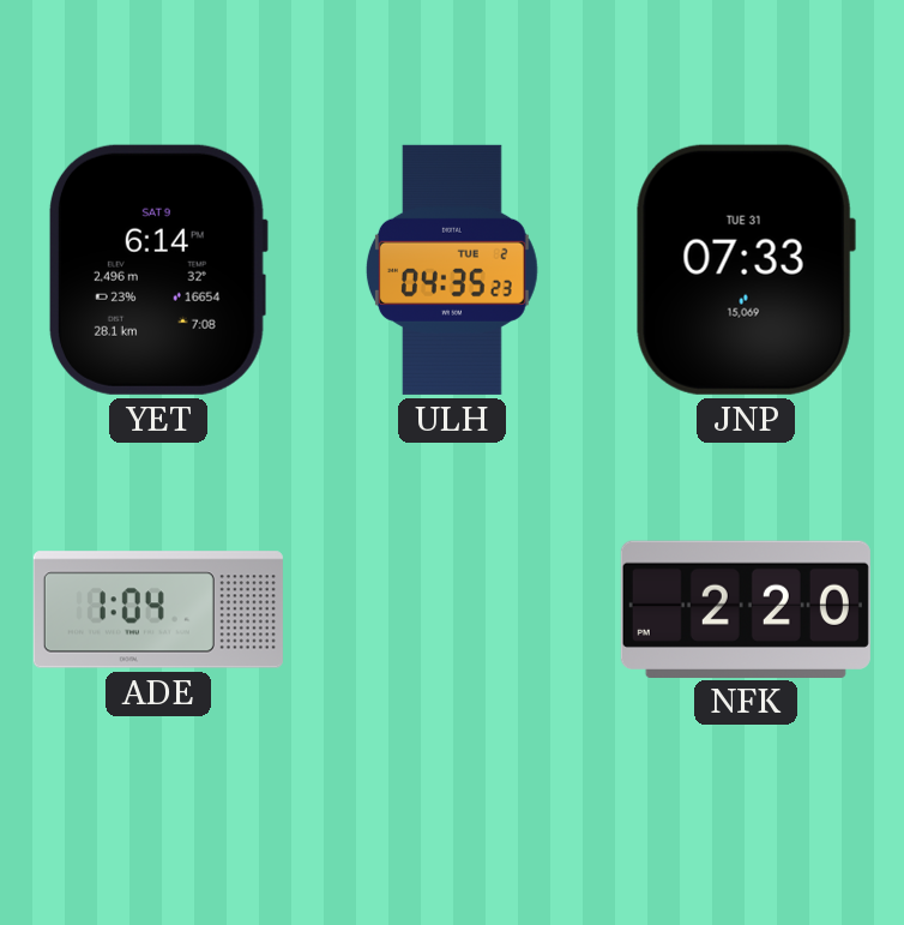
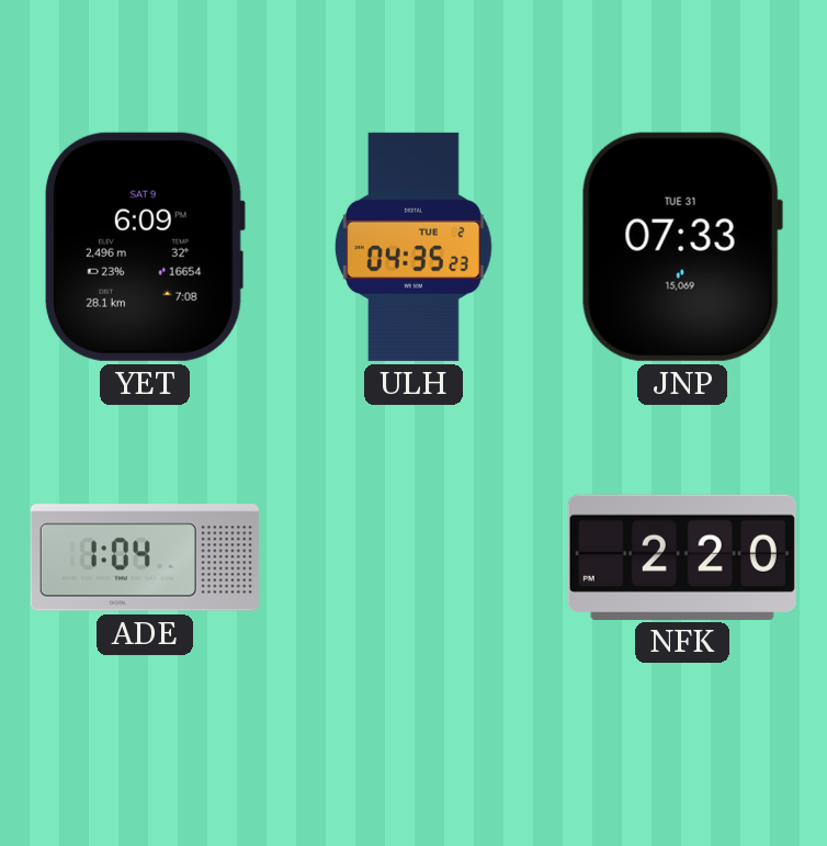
YET: 6:14 -> 6:09
